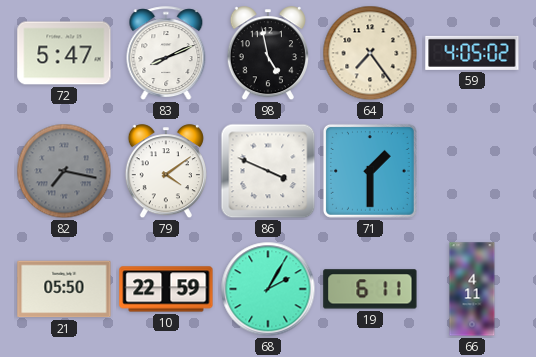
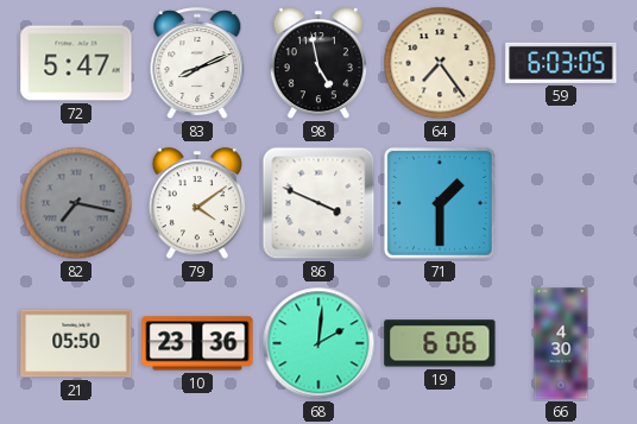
59: 4:05 -> 6:03
10: 22:59 -> 23:36
68: 2:05 -> 2:01
19: 6:11 -> 6:06
66: 4:11 -> 4:30
